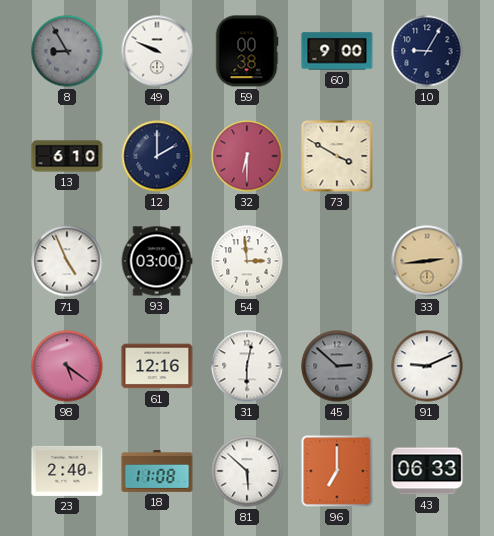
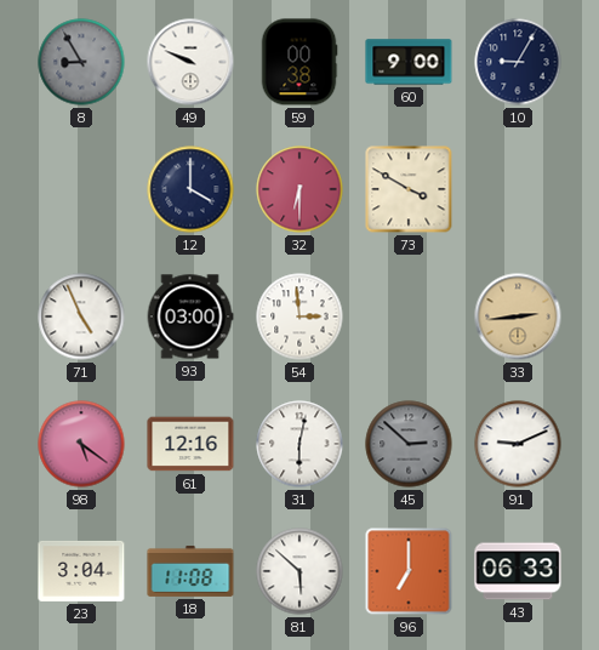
13: 6:10 -> none
12: 2:00 -> 4:00
23: 2:40 -> 3:04
